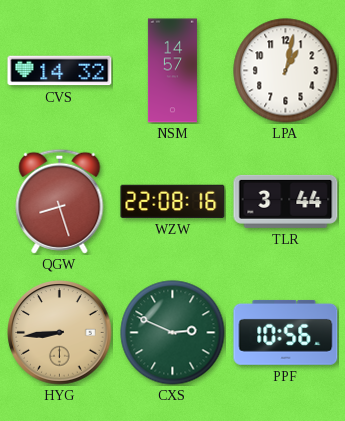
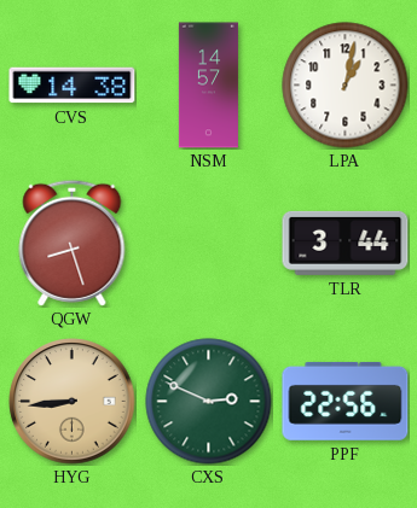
CVS: 14:32 -> 14:38
WZW: 22:08 -> none
PPF: 10:56 -> 22:56
